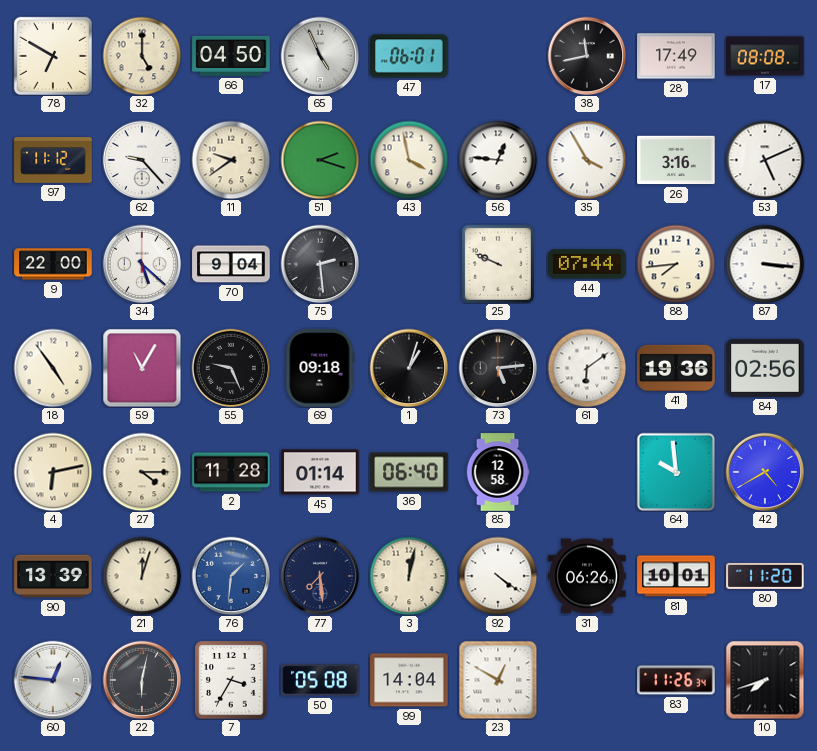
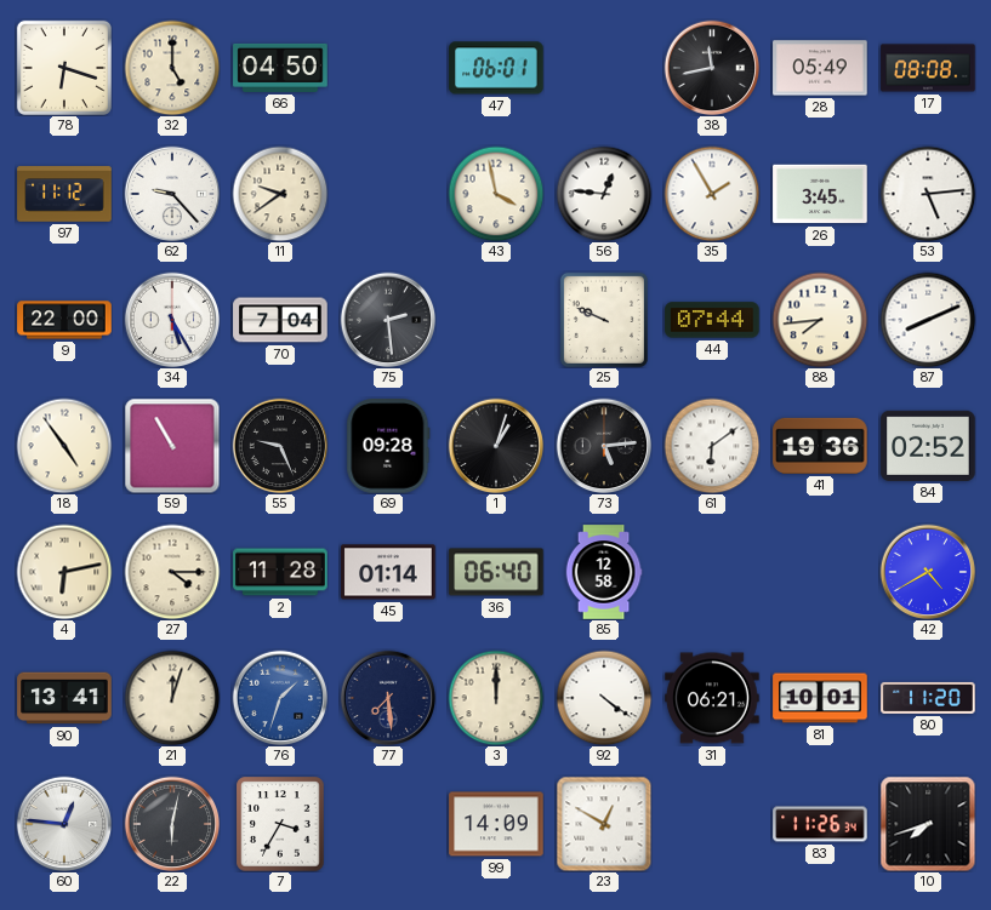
78: 6:50 -> 6:18
65: 4:56 -> none
28: 17:49 -> 05:49
51: 2:18 -> none
35: 3:55 -> 1:55
26: 3:16 -> 3:45
53: 5:11 -> 5:14
34: 5:22 -> 5:25
70: 9:04 -> 7:04
87: 3:16 -> 8:11
59: 11:05 -> 10:55
69: 09:18 -> 09:28
84: 02:56 -> 02:52
64: 9:59 -> none
90: 13:39 -> 13:41
76: 1:31 -> 1:33
3: 12:02 -> 12:00
31: 06:26 -> 06:21
50: 05:08 -> none
99: 14:04 -> 14:09
